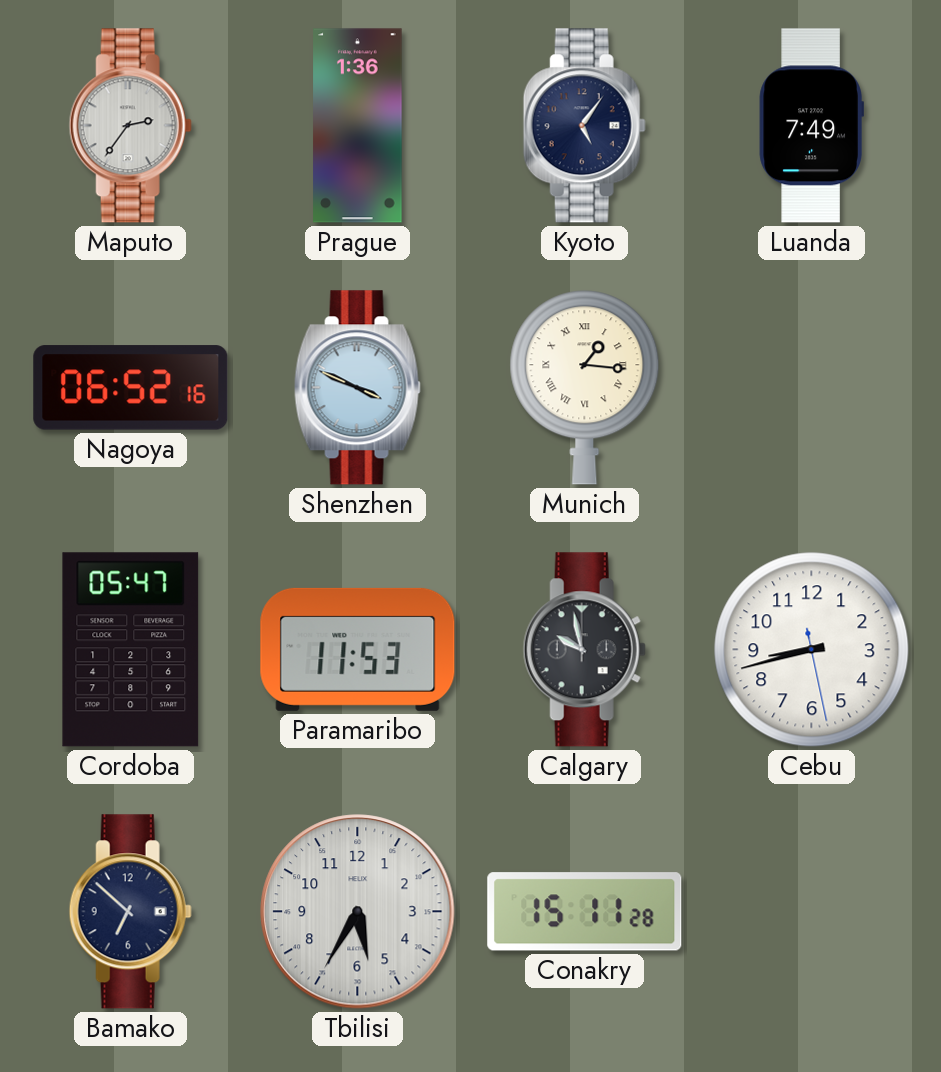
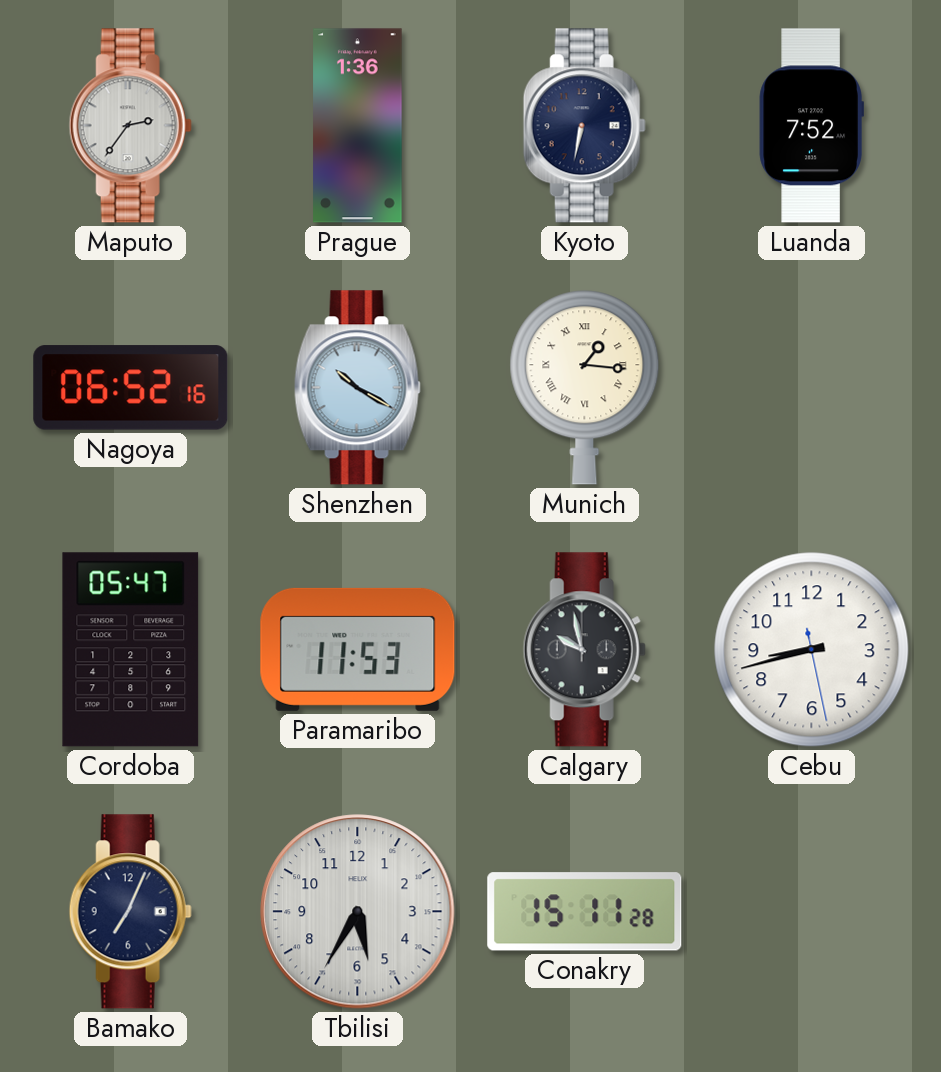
Kyoto: 5:06 -> 6:32
Luanda: 7:49 -> 7:52
Shenzhen: 3:49 -> 10:20
Bamako: 6:52 -> 7:04
